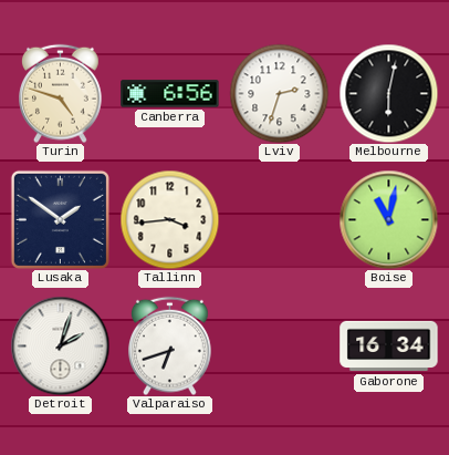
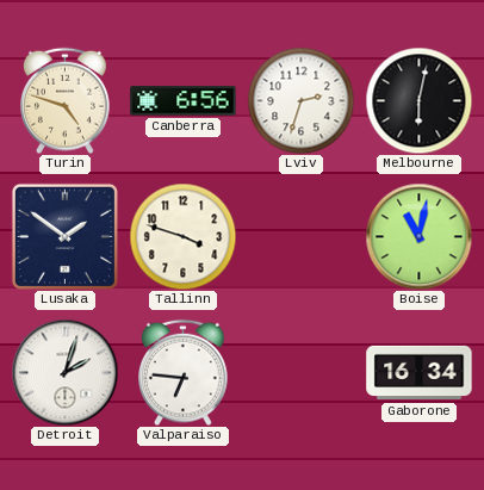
Tallinn: 3:44 -> 3:48
Valparaiso: 6:42 -> 6:46
